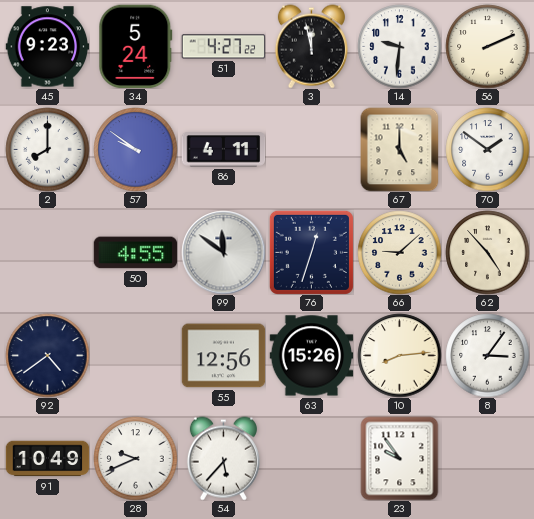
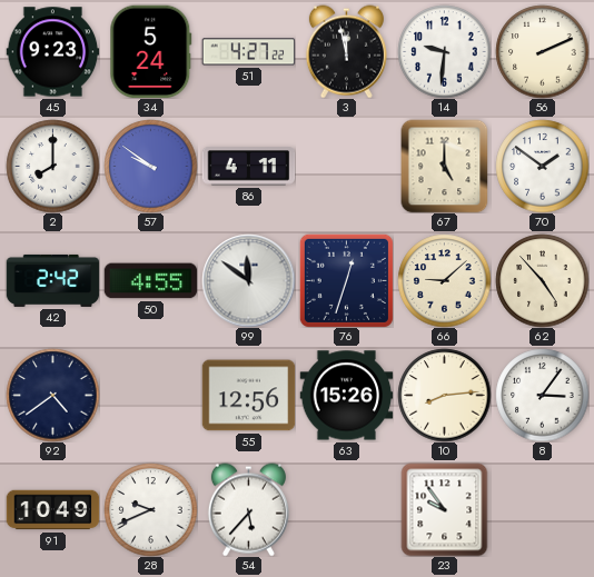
42: none -> 2:42
